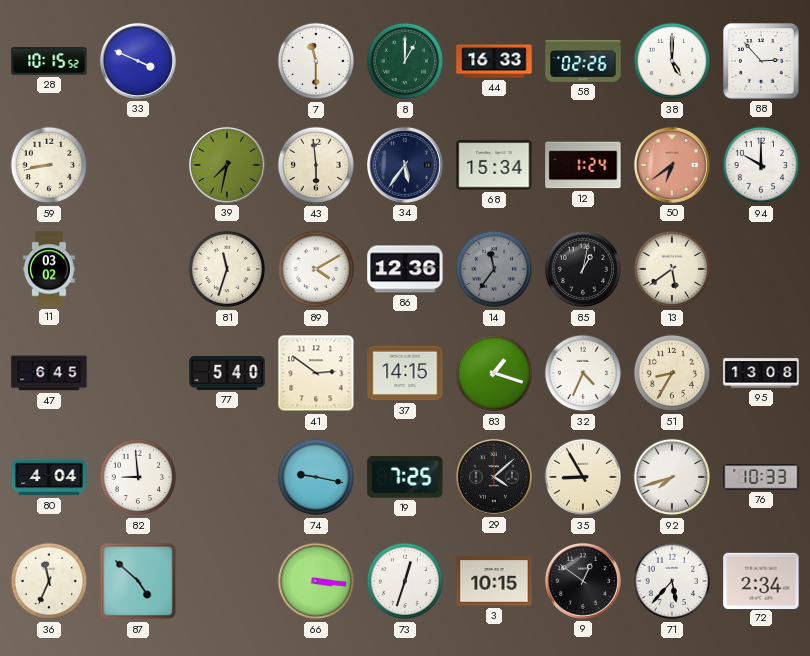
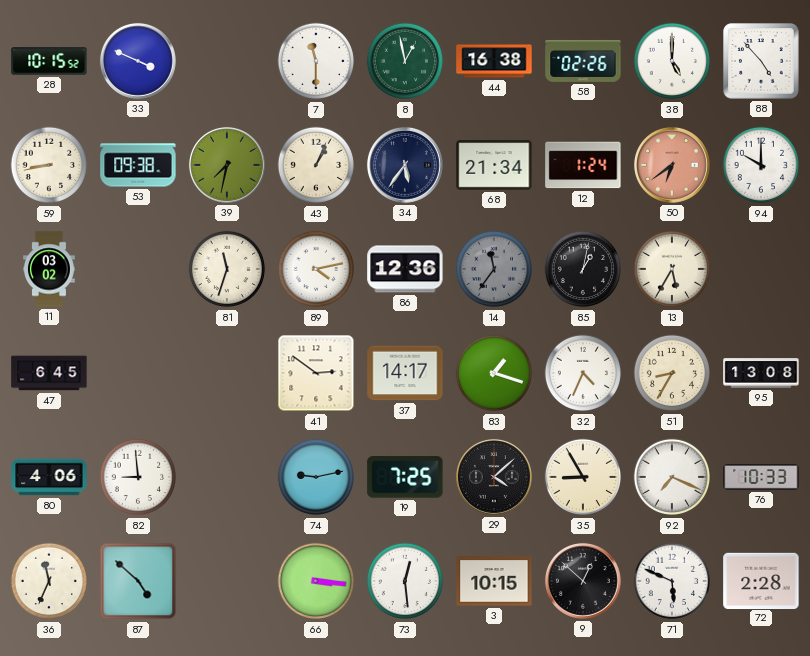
8: 1:00 -> 12:58
44: 16:33 -> 16:38
88: 2:53 -> 4:53
53: none -> 09:38
43: 5:59 -> 1:04
68: 15:34 -> 21:34
89: 4:10 -> 4:13
13: 5:39 -> 5:35
77: 5:40 -> none
37: 14:15 -> 14:17
80: 4:04 -> 4:06
74: 9:17 -> 9:13
92: 7:42 -> 7:19
73: 12:33 -> 12:29
9: 12:51 -> 12:52
71: 5:37 -> 5:49
72: 2:34 -> 2:28
